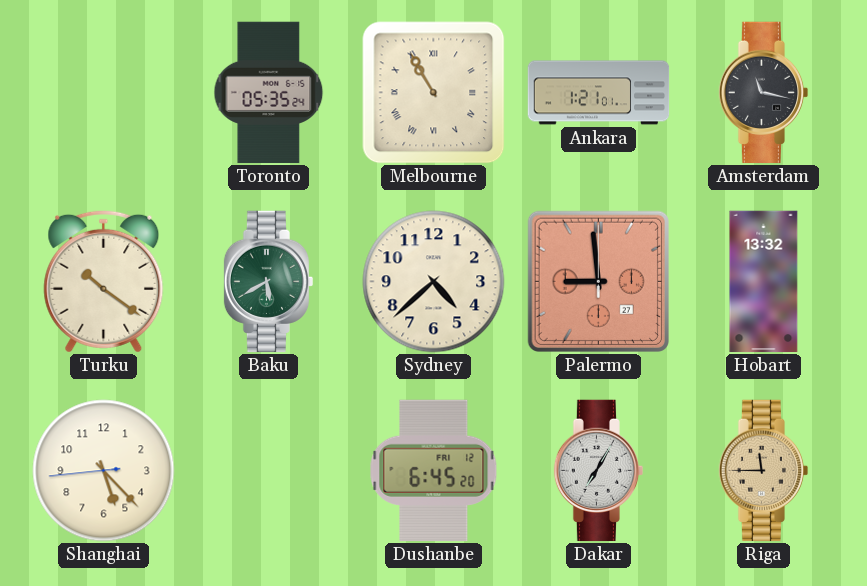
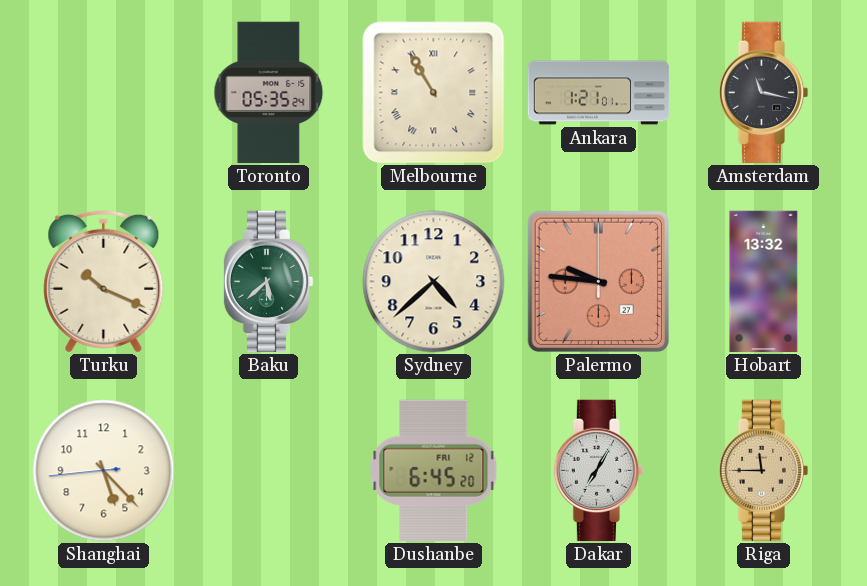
Turku: 10:21 -> 10:19
Baku: 5:40 -> 5:38
Palermo: 8:59 -> 9:46
